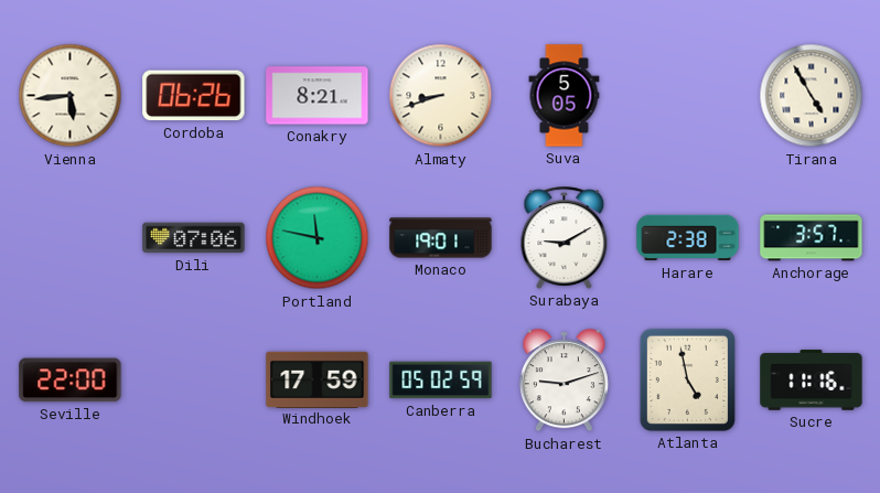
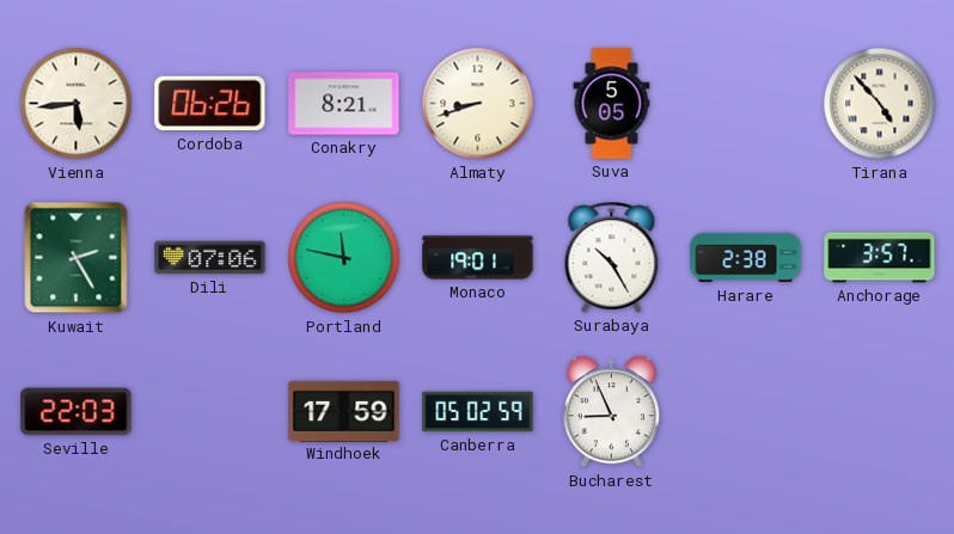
Tirana: 4:55 -> 4:53
Kuwait: none -> 2:25
Surabaya: 9:10 -> 10:25
Seville: 22:00 -> 22:03
Bucharest: 9:12 -> 8:56
Atlanta: 4:58 -> none
Sucre: 11:16 -> none
